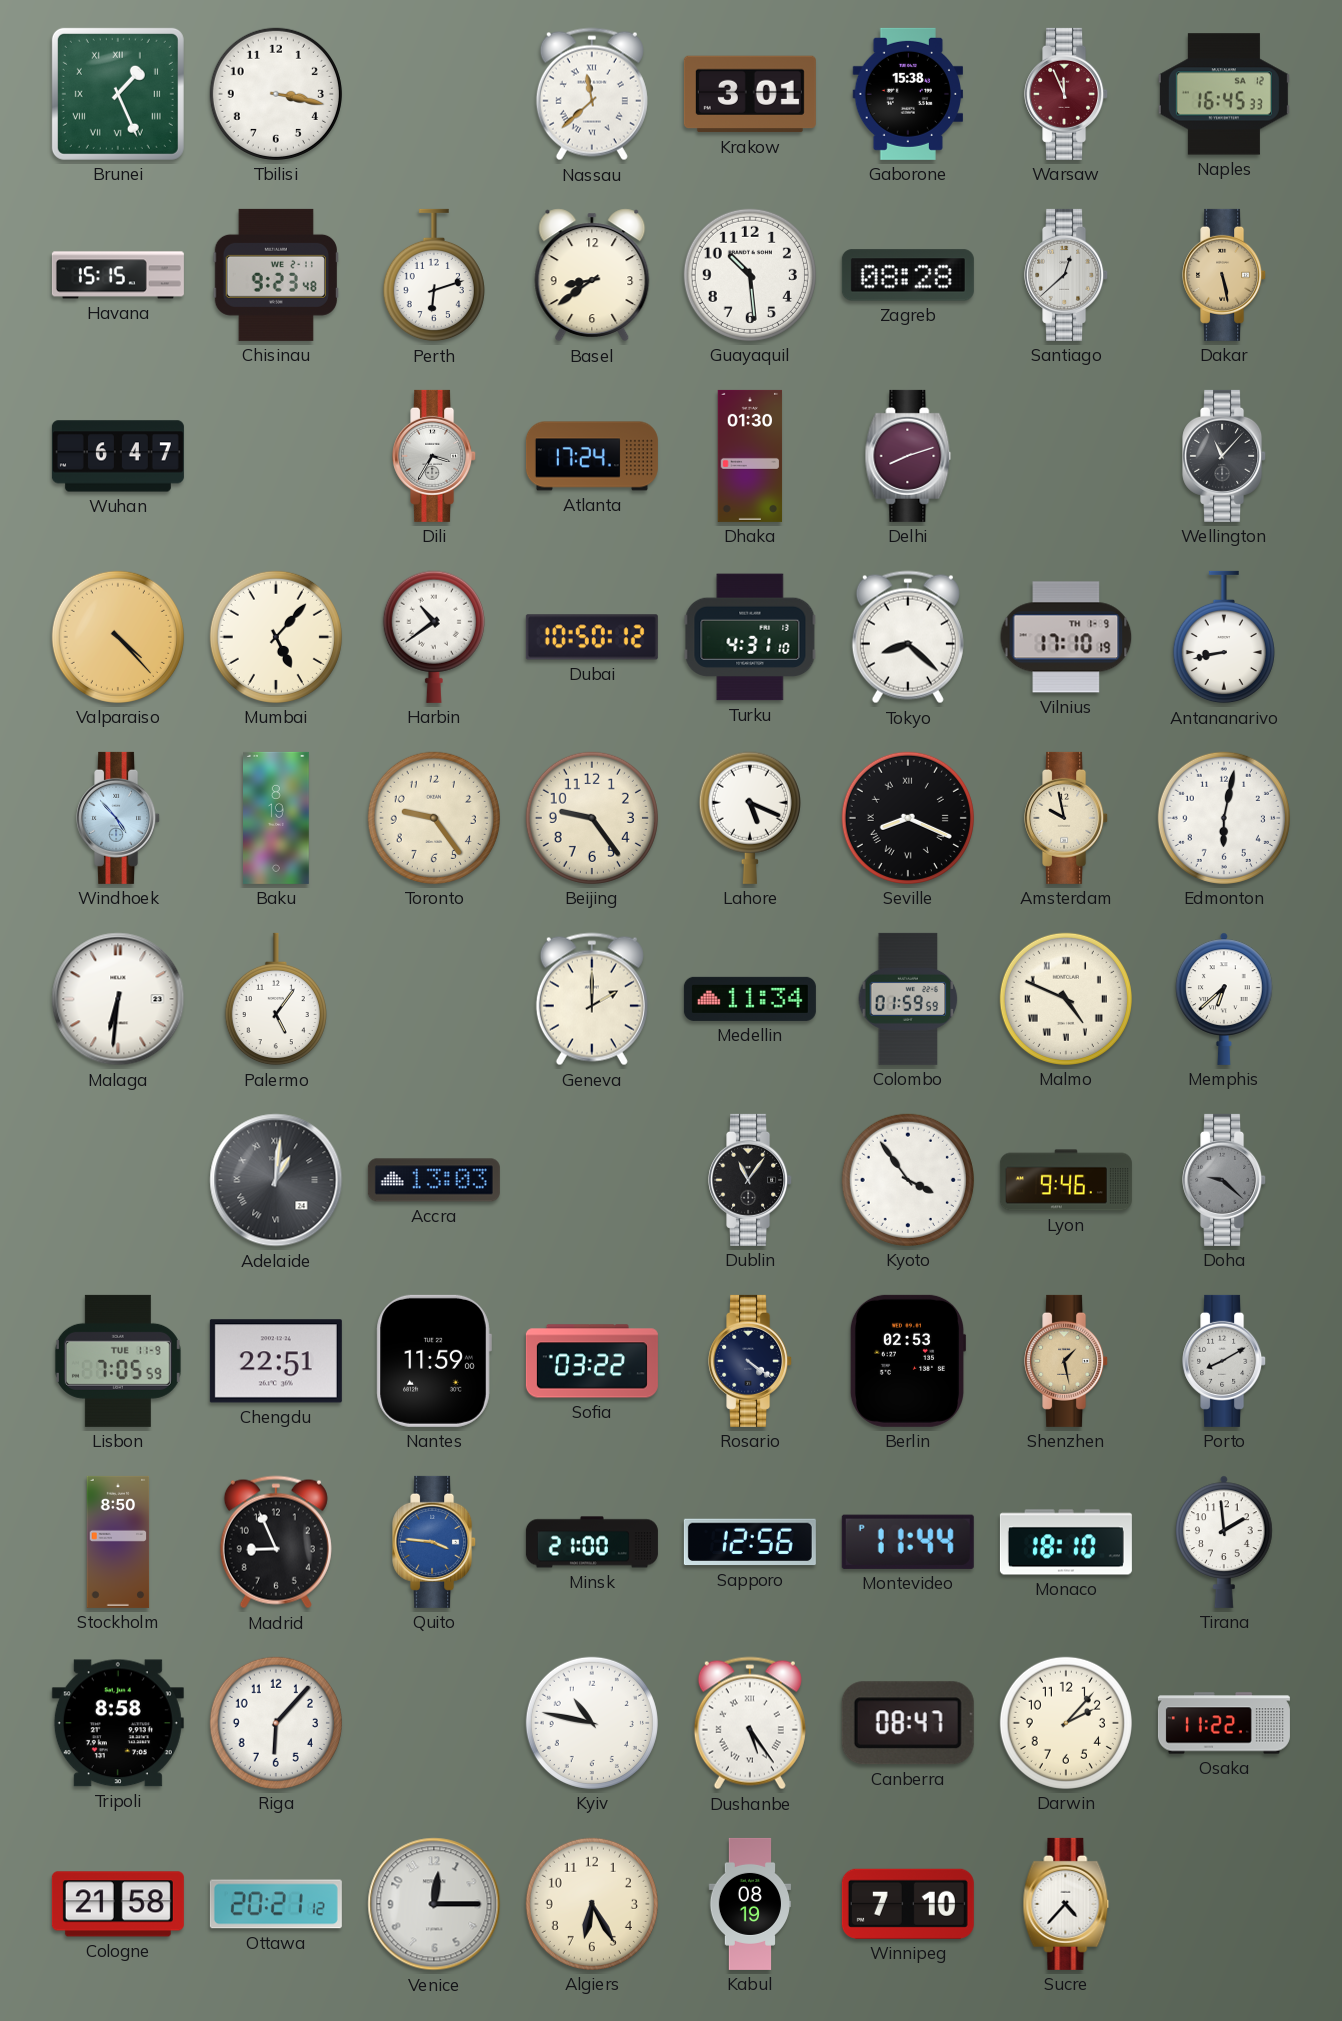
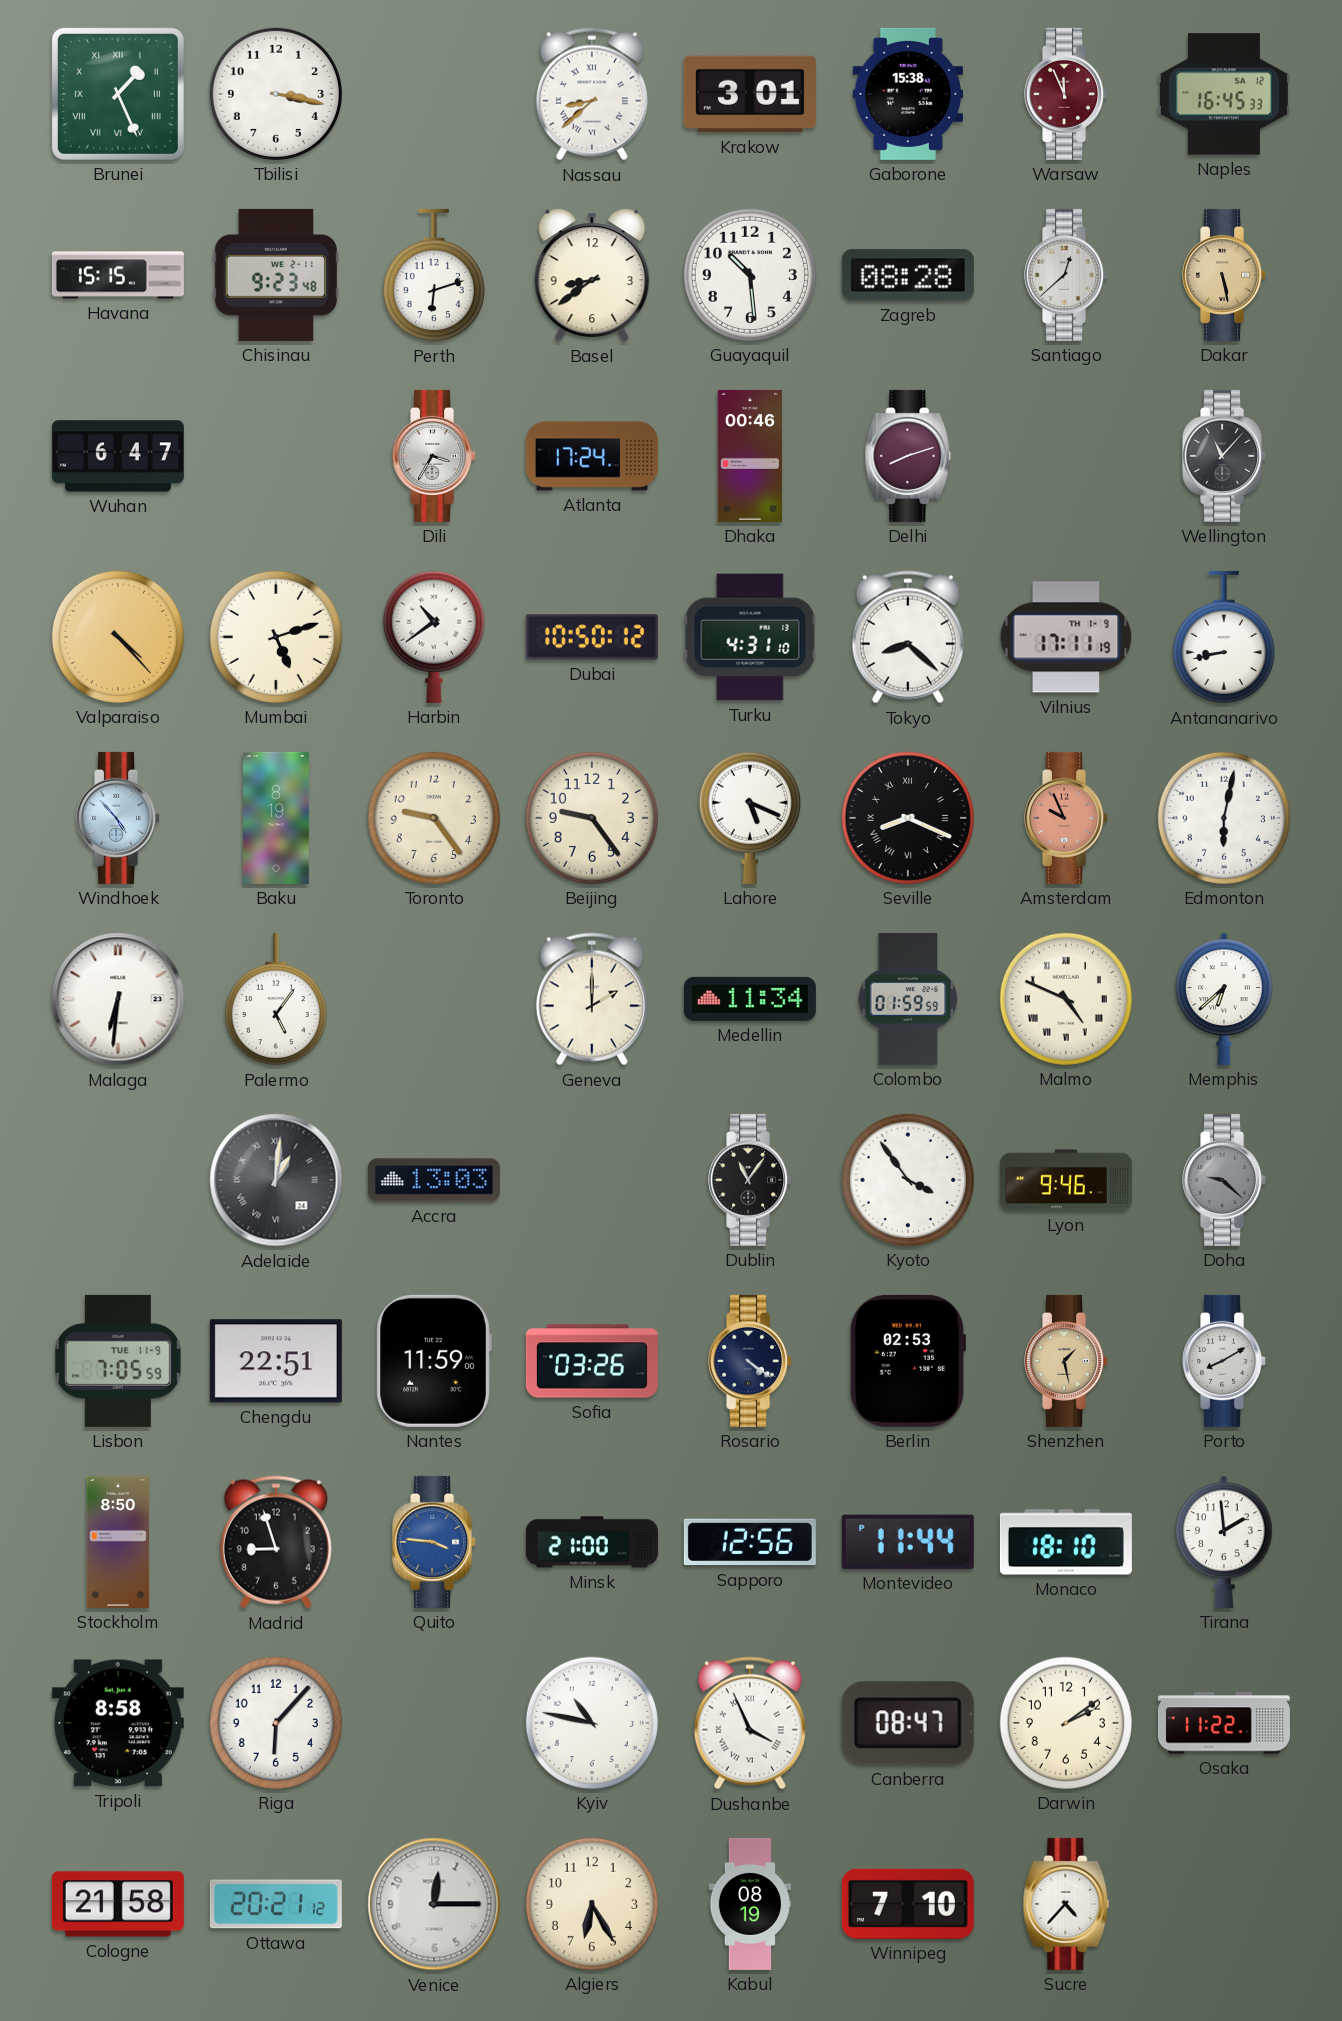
Nassau: 11:38 -> 8:38
Dhaka: 01:30 -> 00:46
Mumbai: 5:07 -> 5:12
Vilnius: 17:10 -> 17:11
Amsterdam: 9:58 -> 9:56
Amsterdam dial: cream -> salmon
Sofia: 03:22 -> 03:26
Madrid: 8:56 -> 8:57
Dushanbe: 5:24 -> 3:56
Darwin: 2:07 -> 2:09
